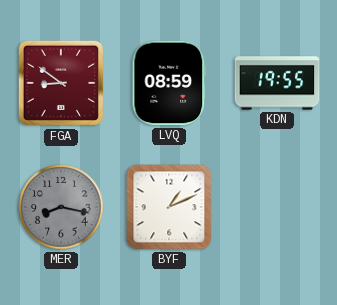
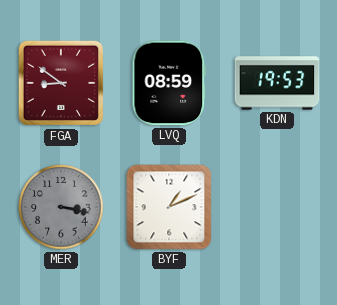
KDN: 19:55 -> 19:53
MER: 8:17 -> 3:17
